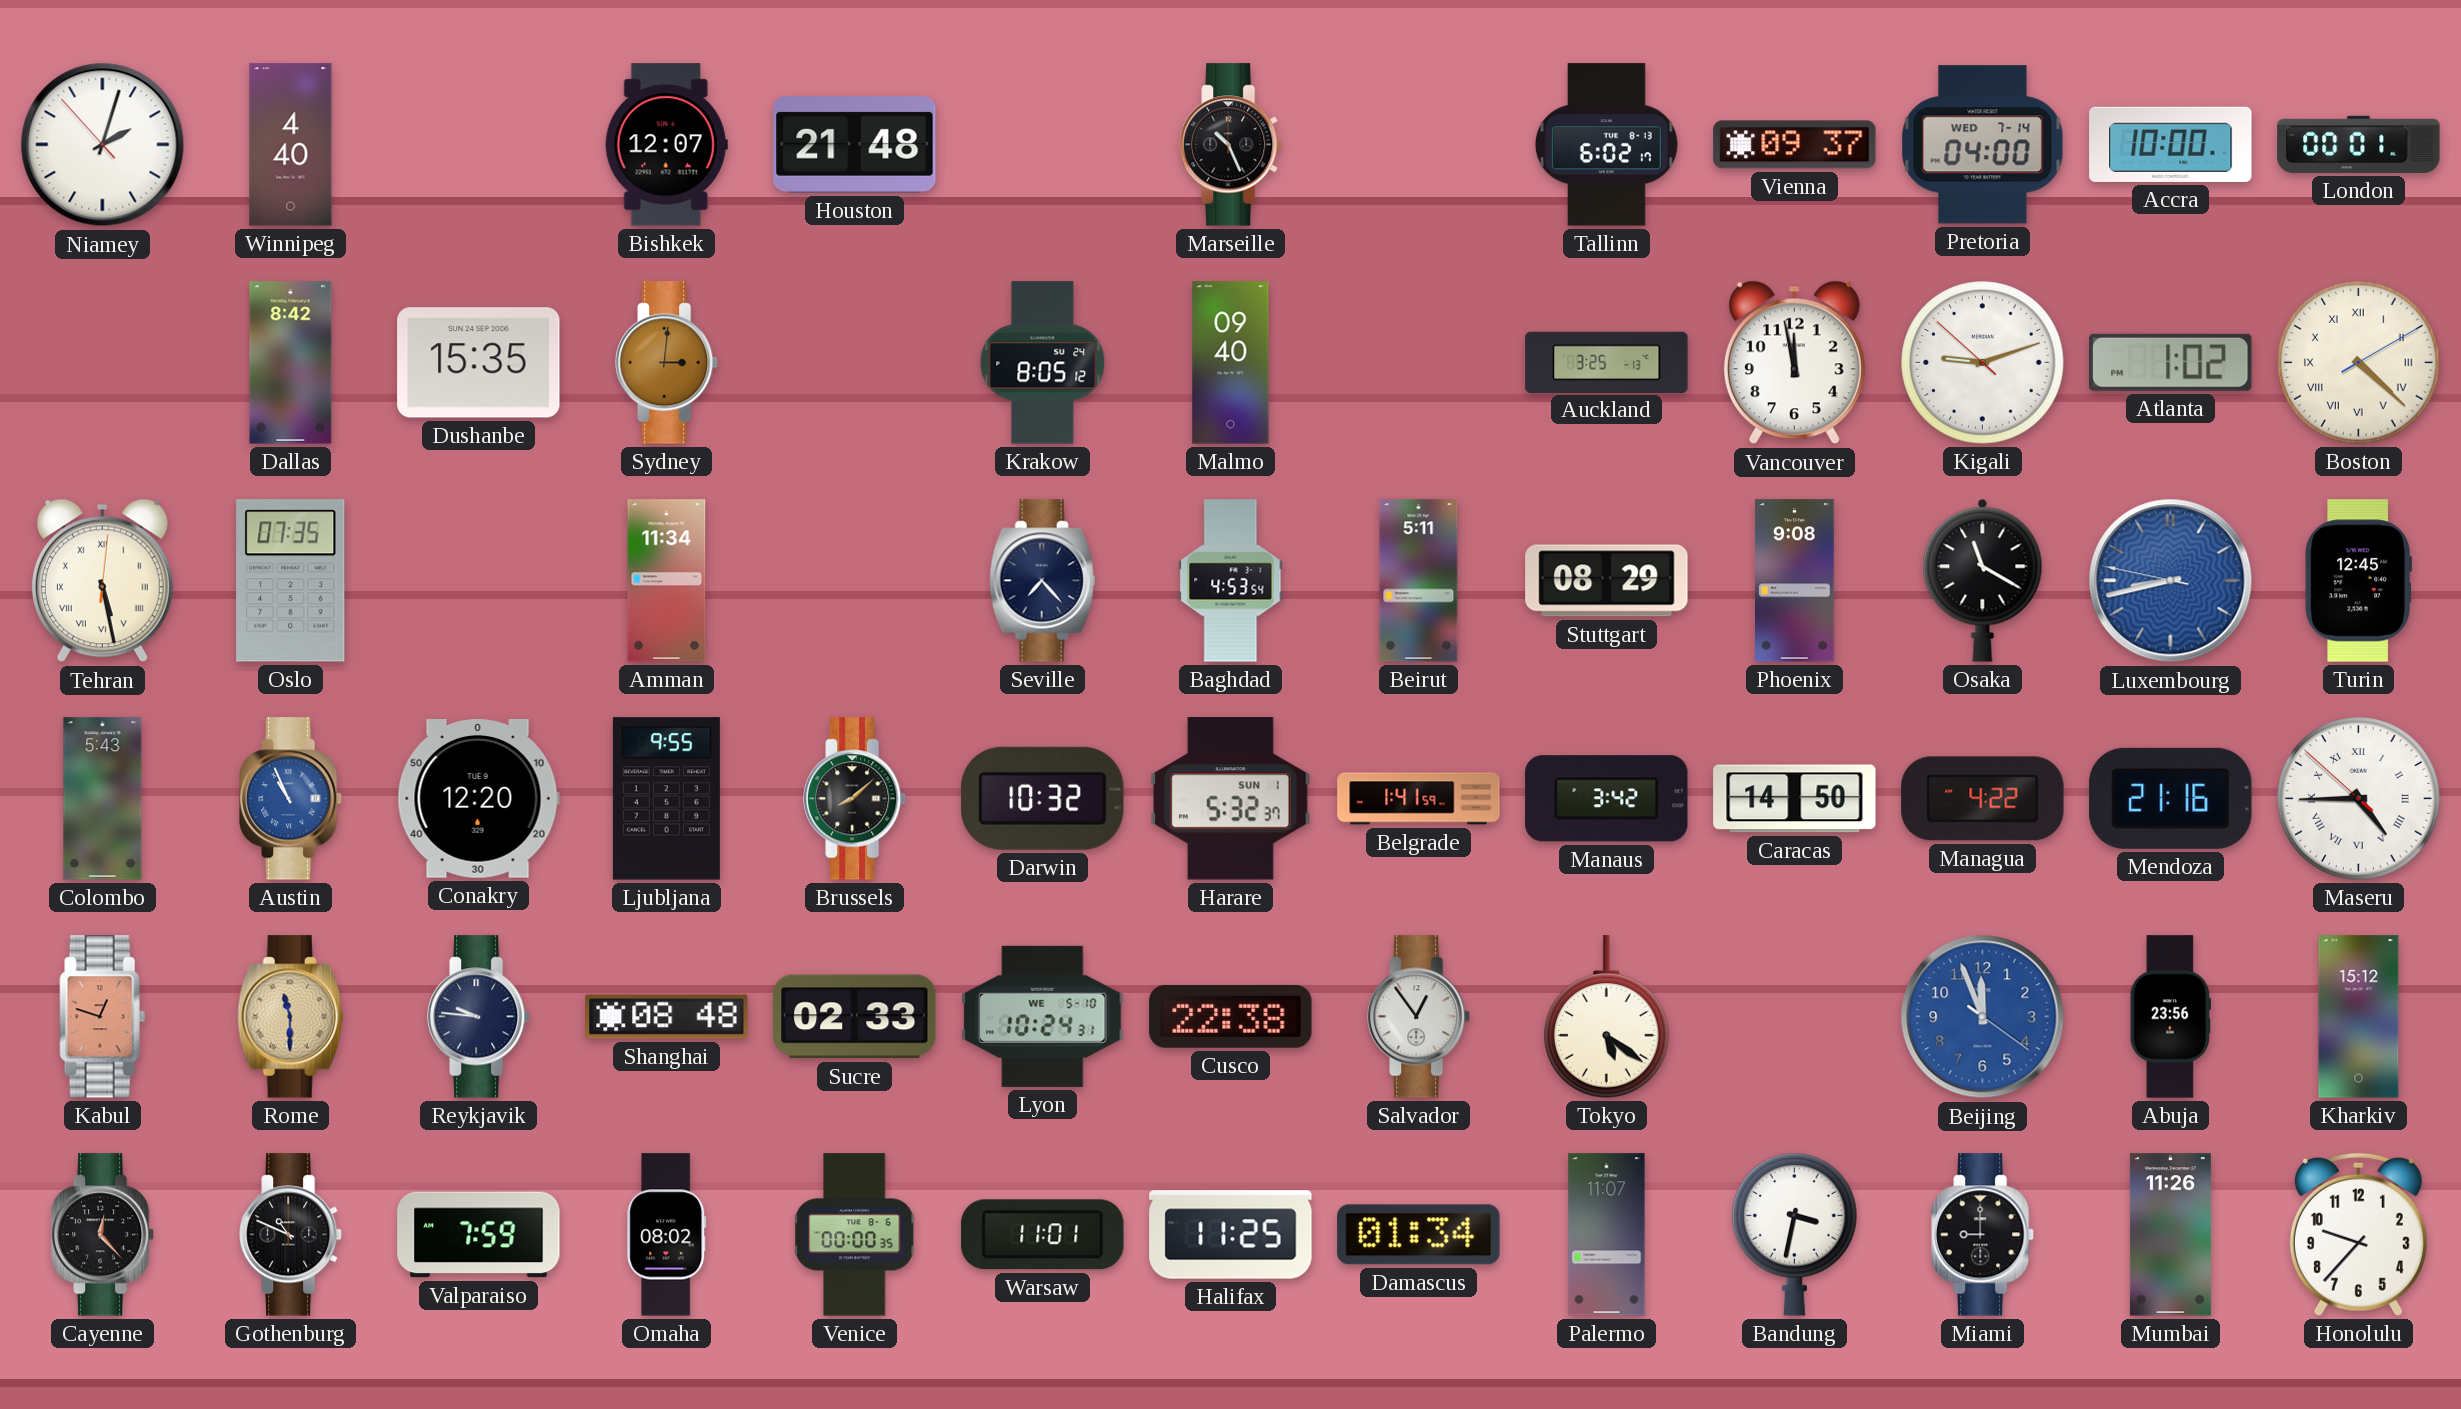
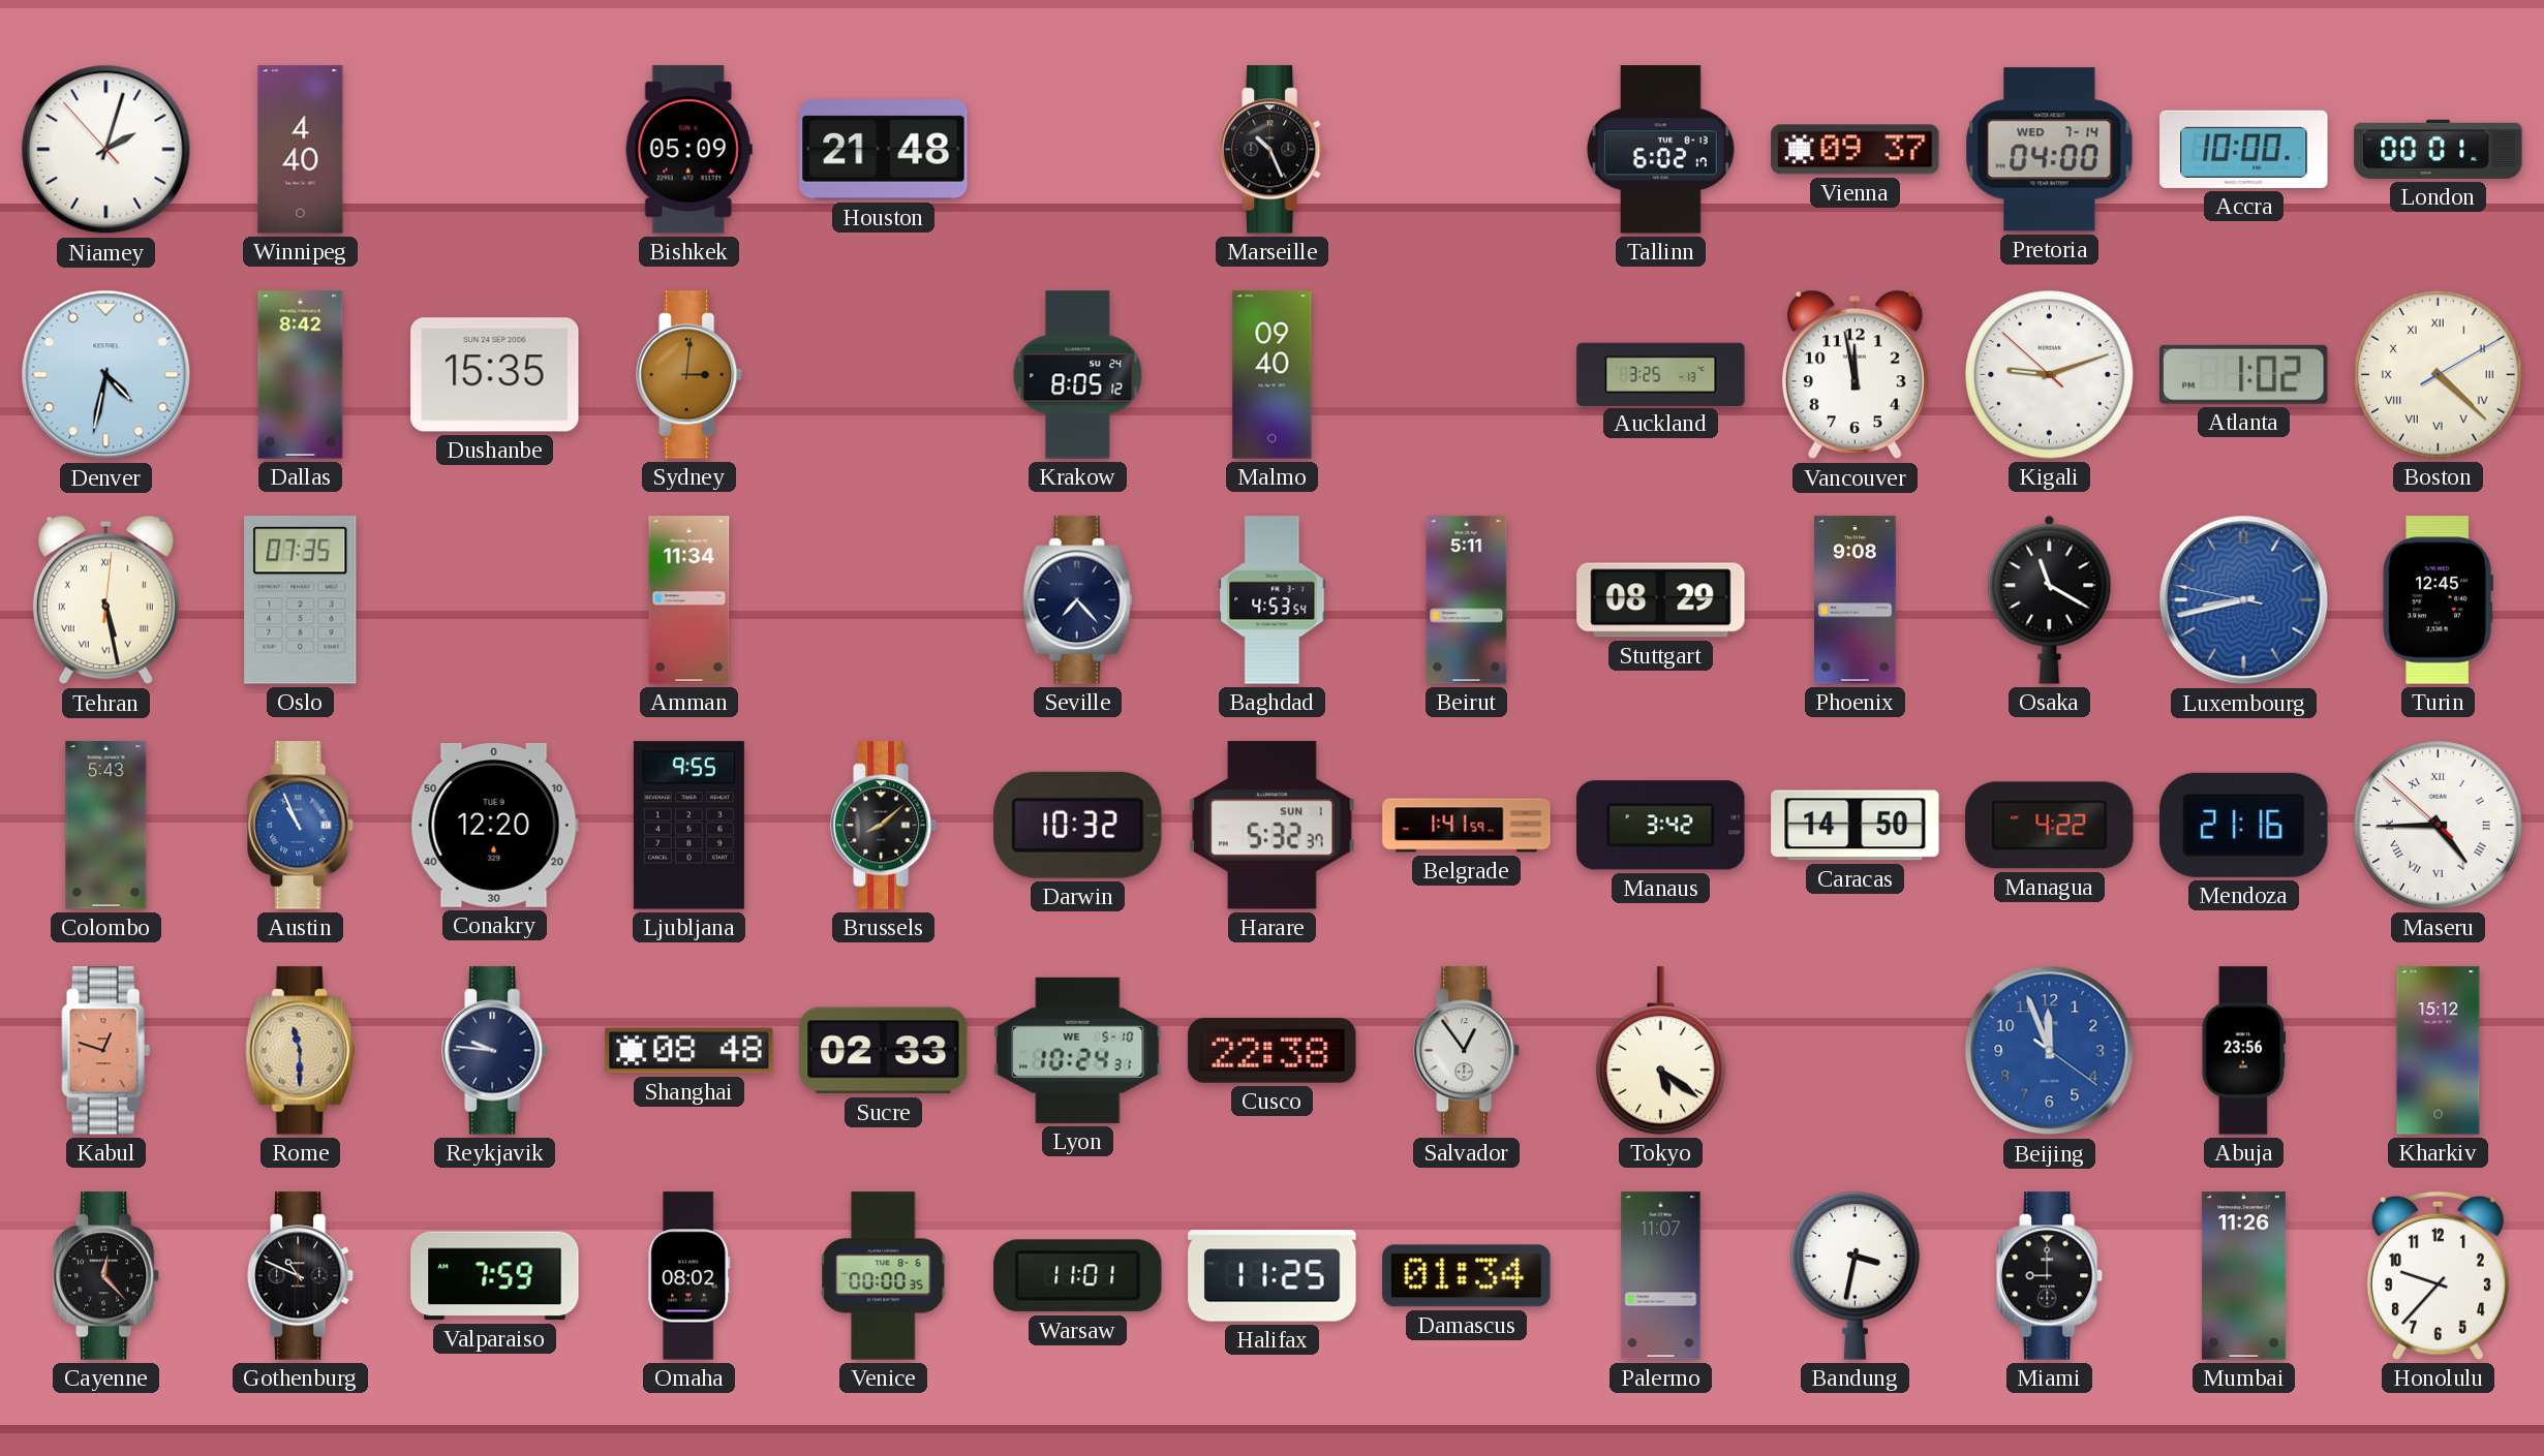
Bishkek: 12:07 -> 05:09
Denver: none -> 4:32
